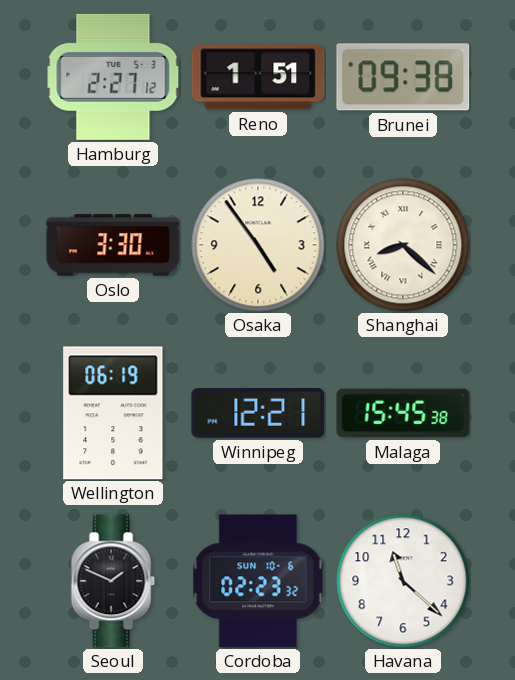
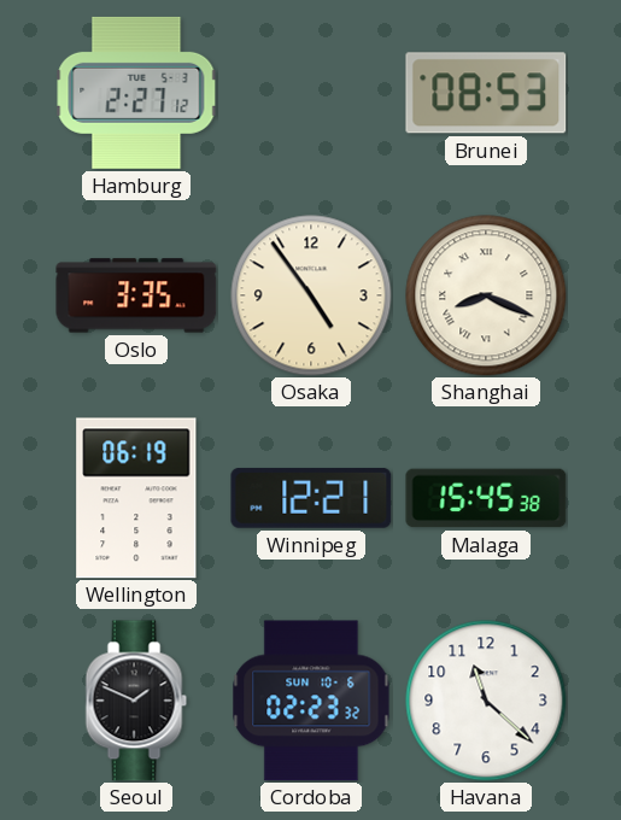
Reno: 1:51 -> none
Brunei: 09:38 -> 08:53
Oslo: 3:30 -> 3:35
Shanghai: 8:22 -> 8:19
